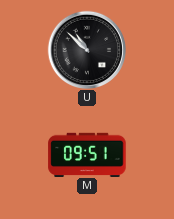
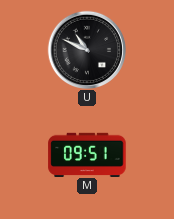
U: 10:52 -> 10:49
